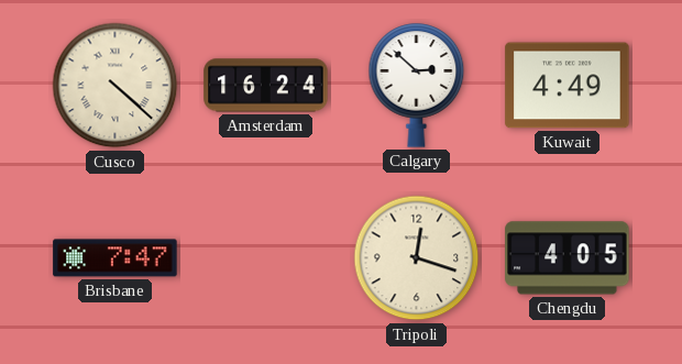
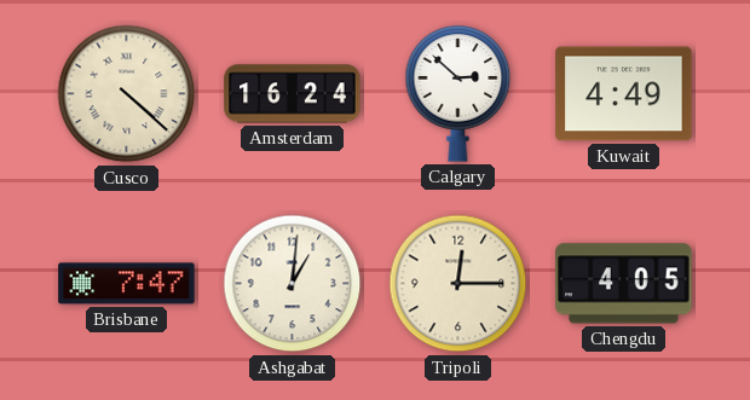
Ashgabat: none -> 1:01
Tripoli: 12:18 -> 12:15
